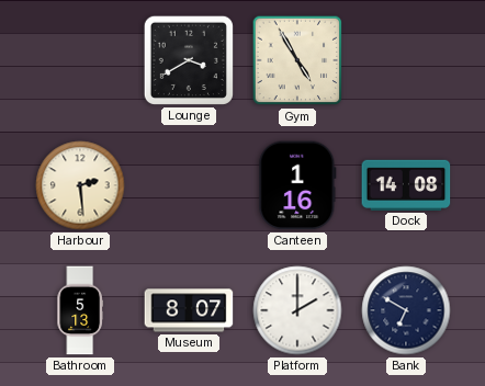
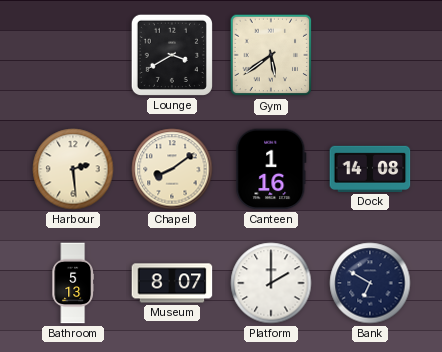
Gym: 4:55 -> 5:39
Chapel: none -> 8:09
